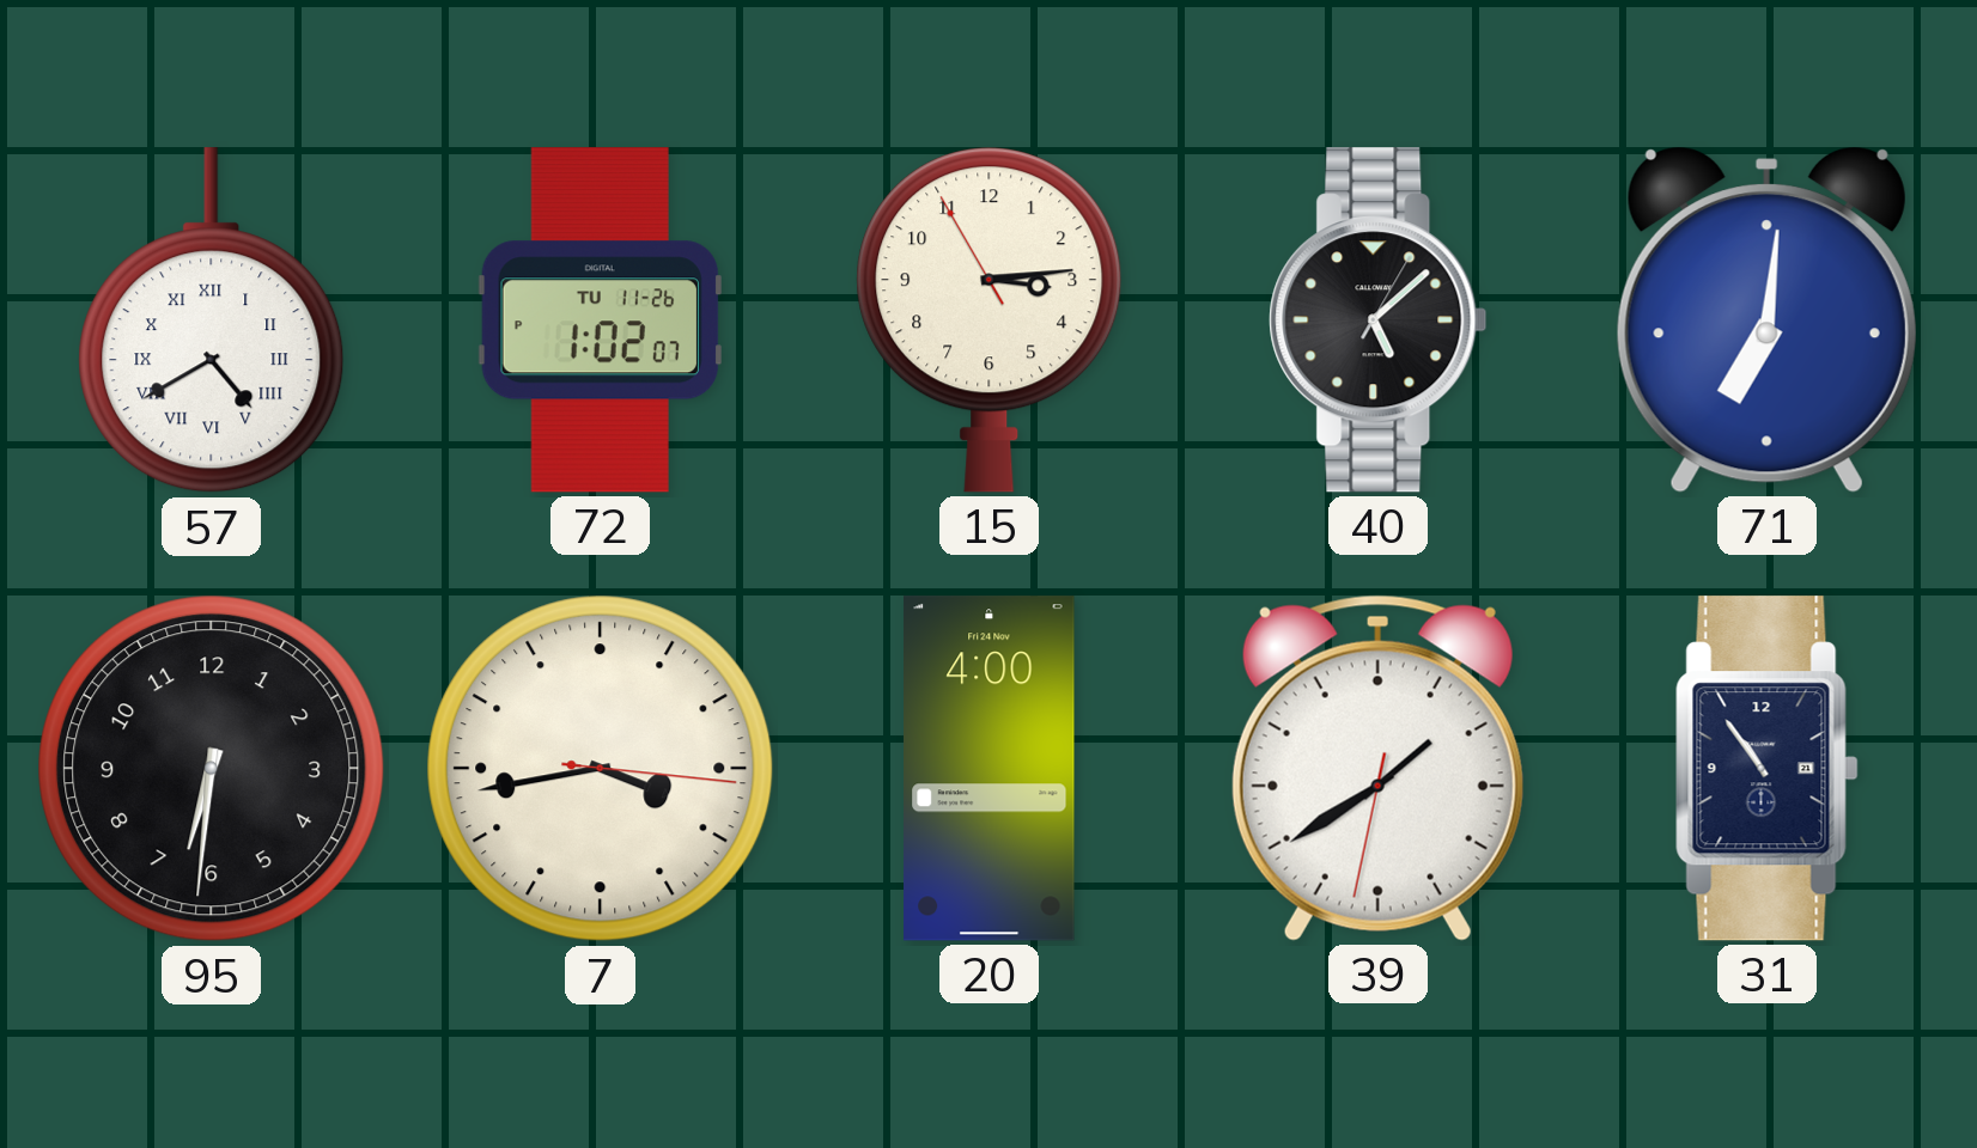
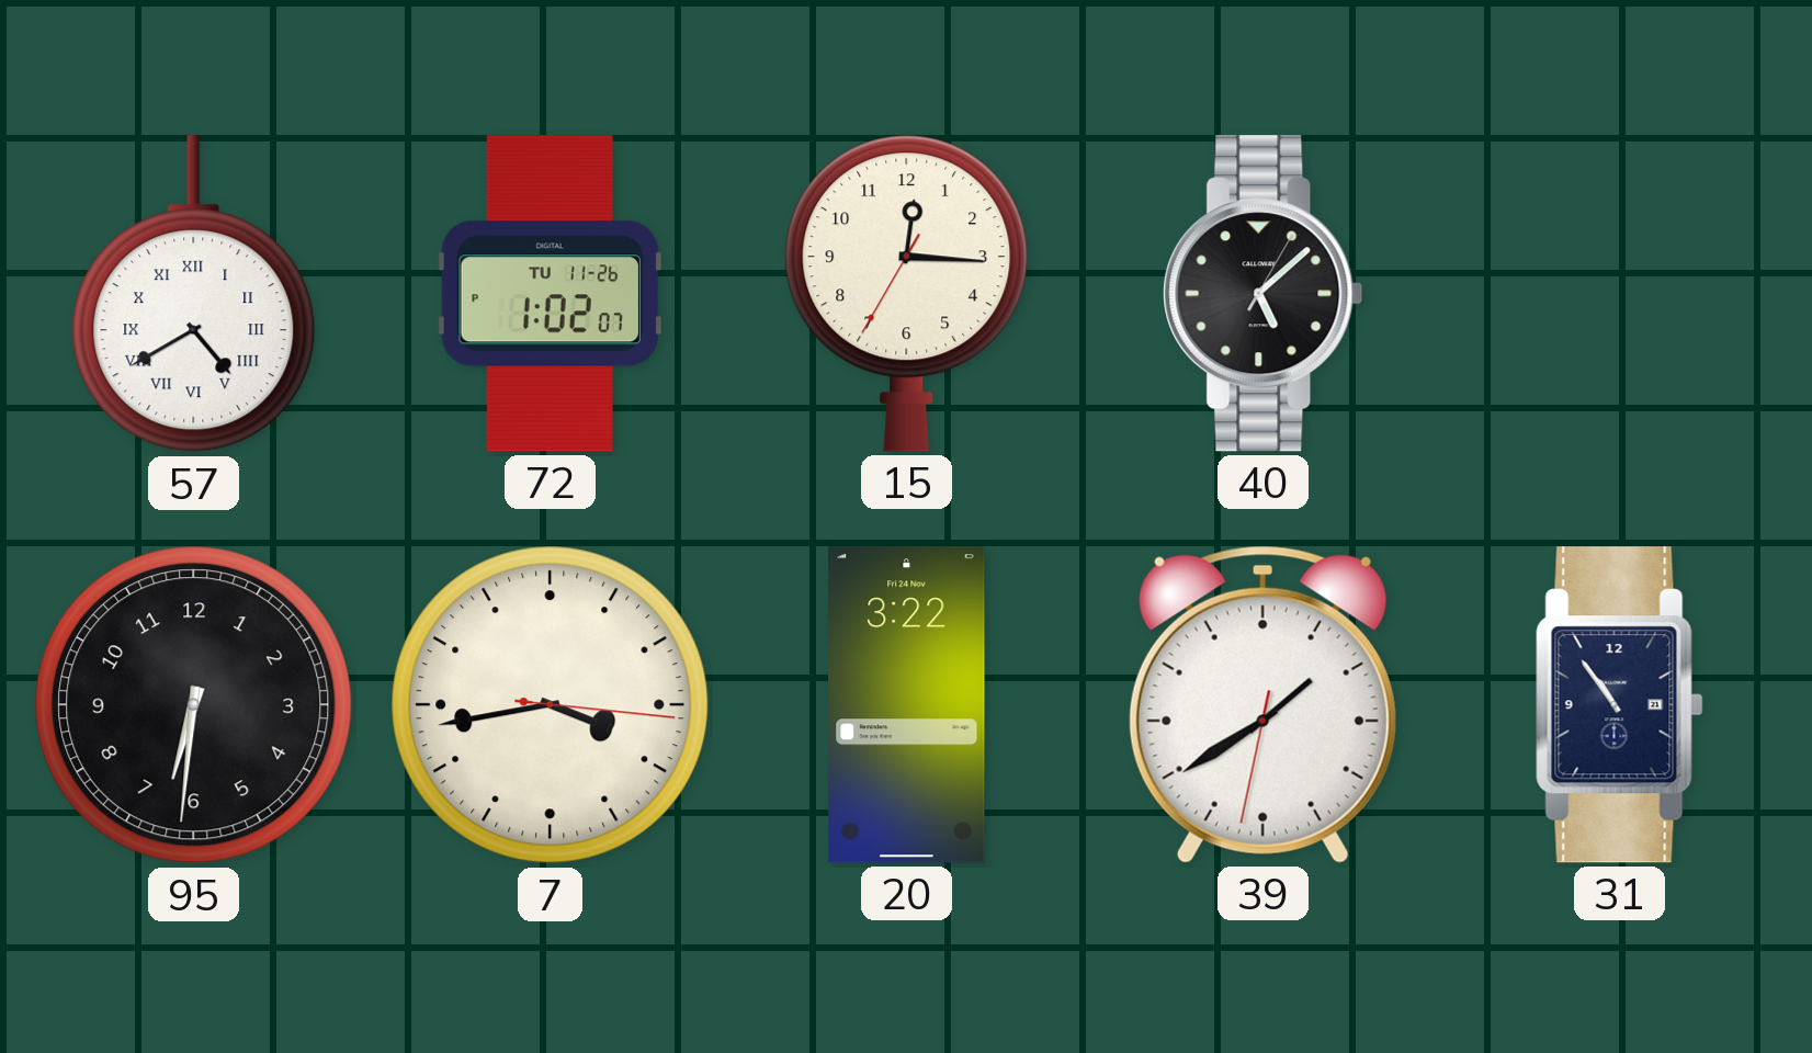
15: 3:13 -> 12:15
71: 7:01 -> none
20: 4:00 -> 3:22
